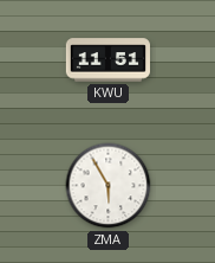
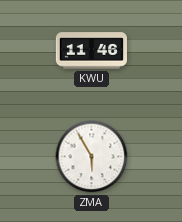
KWU: 11:51 -> 11:46
